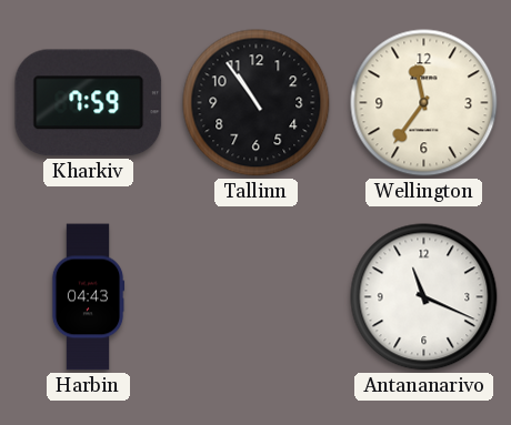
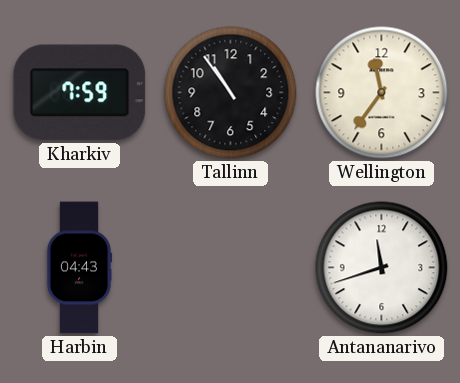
Antananarivo: 11:19 -> 11:42
